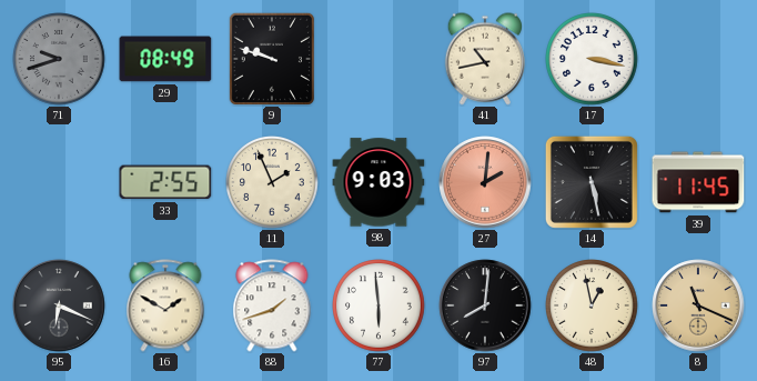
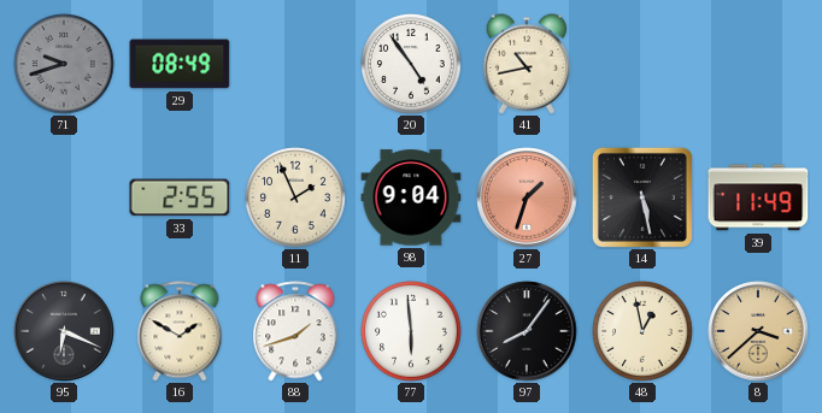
9: 9:48 -> none
20: none -> 4:54
17: 3:17 -> none
98: 9:03 -> 9:04
27: 2:01 -> 1:33
39: 11:45 -> 11:49
97: 8:01 -> 8:06
8: 11:19 -> 3:38
